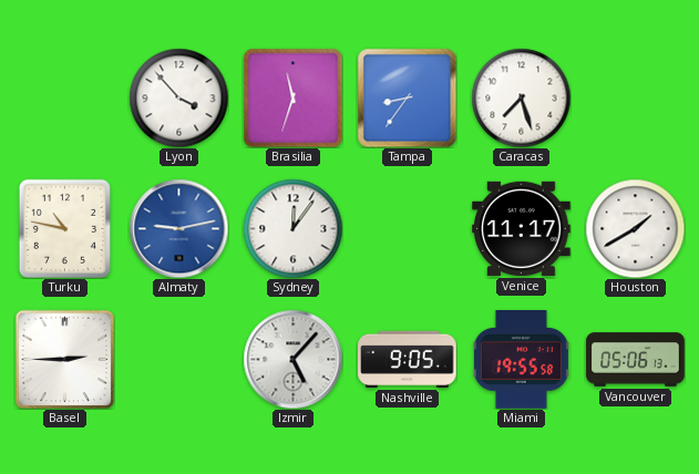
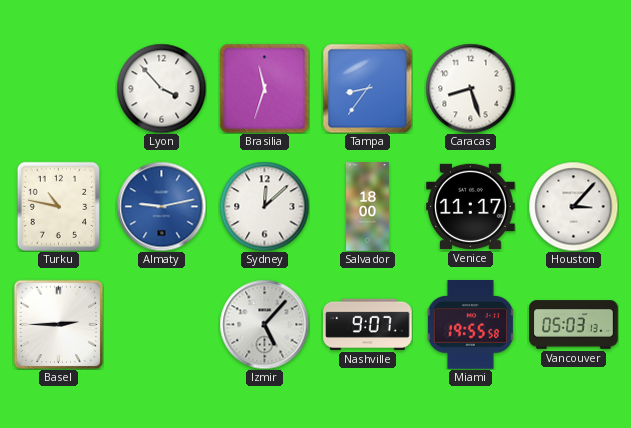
Caracas: 7:27 -> 8:27
Sydney: 12:06 -> 12:08
Salvador: none -> 18:00
Houston: 1:40 -> 3:07
Nashville: 9:05 -> 9:07
Vancouver: 05:06 -> 05:03
